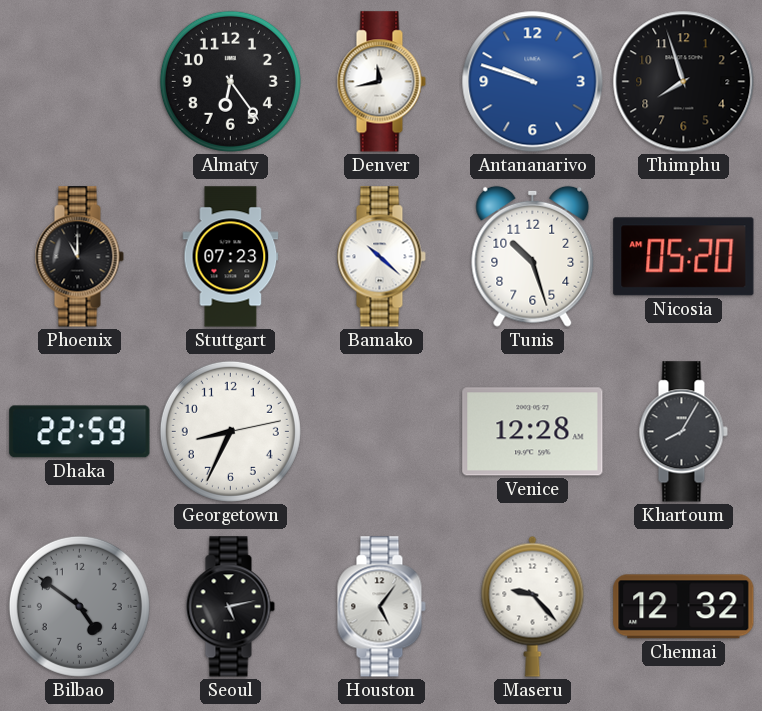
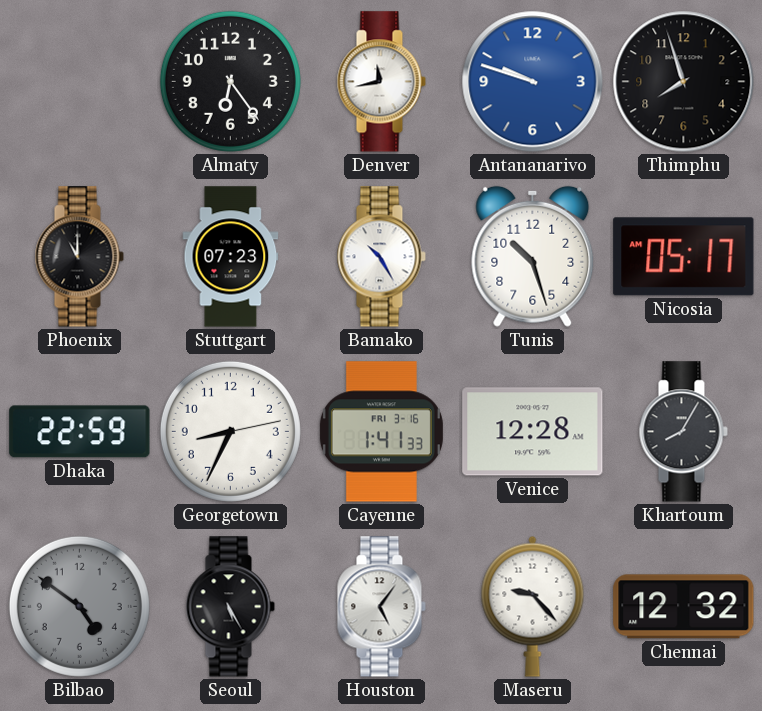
Bamako: 10:22 -> 10:25
Nicosia: 05:20 -> 05:17
Cayenne: none -> 1:41
Seoul: 5:13 -> 5:25
